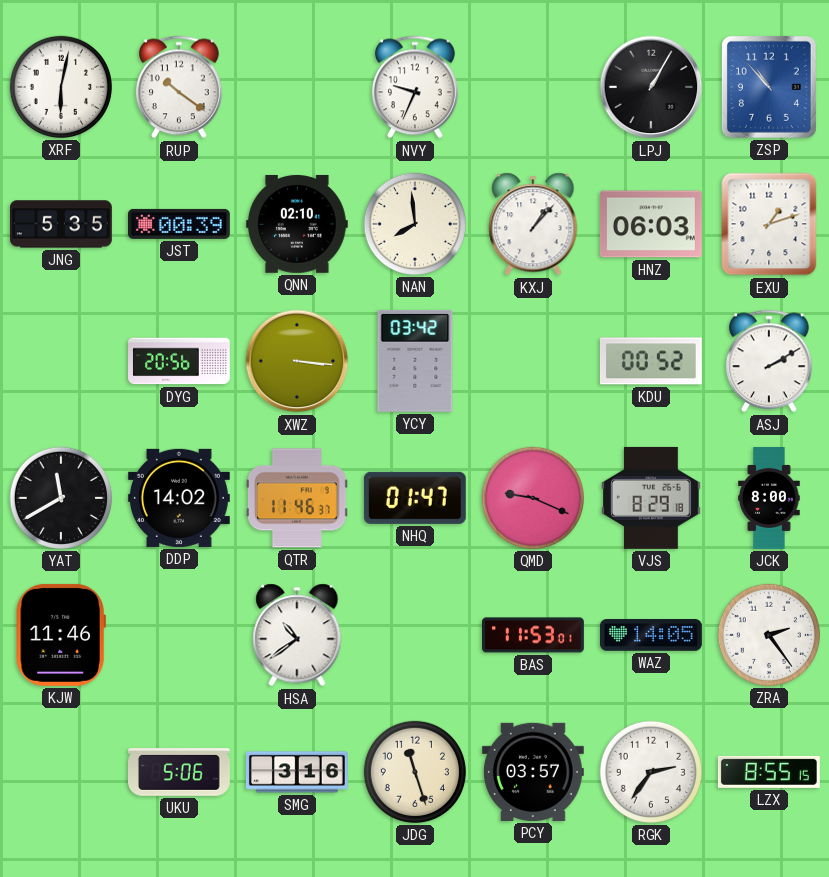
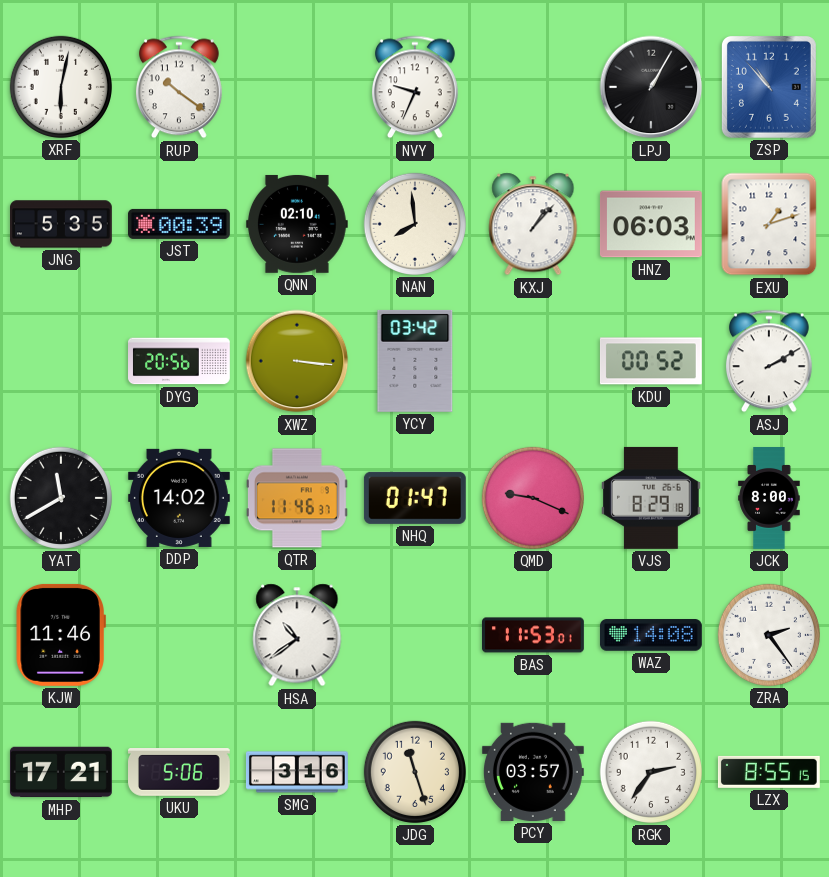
WAZ: 14:05 -> 14:08
MHP: none -> 17:21
